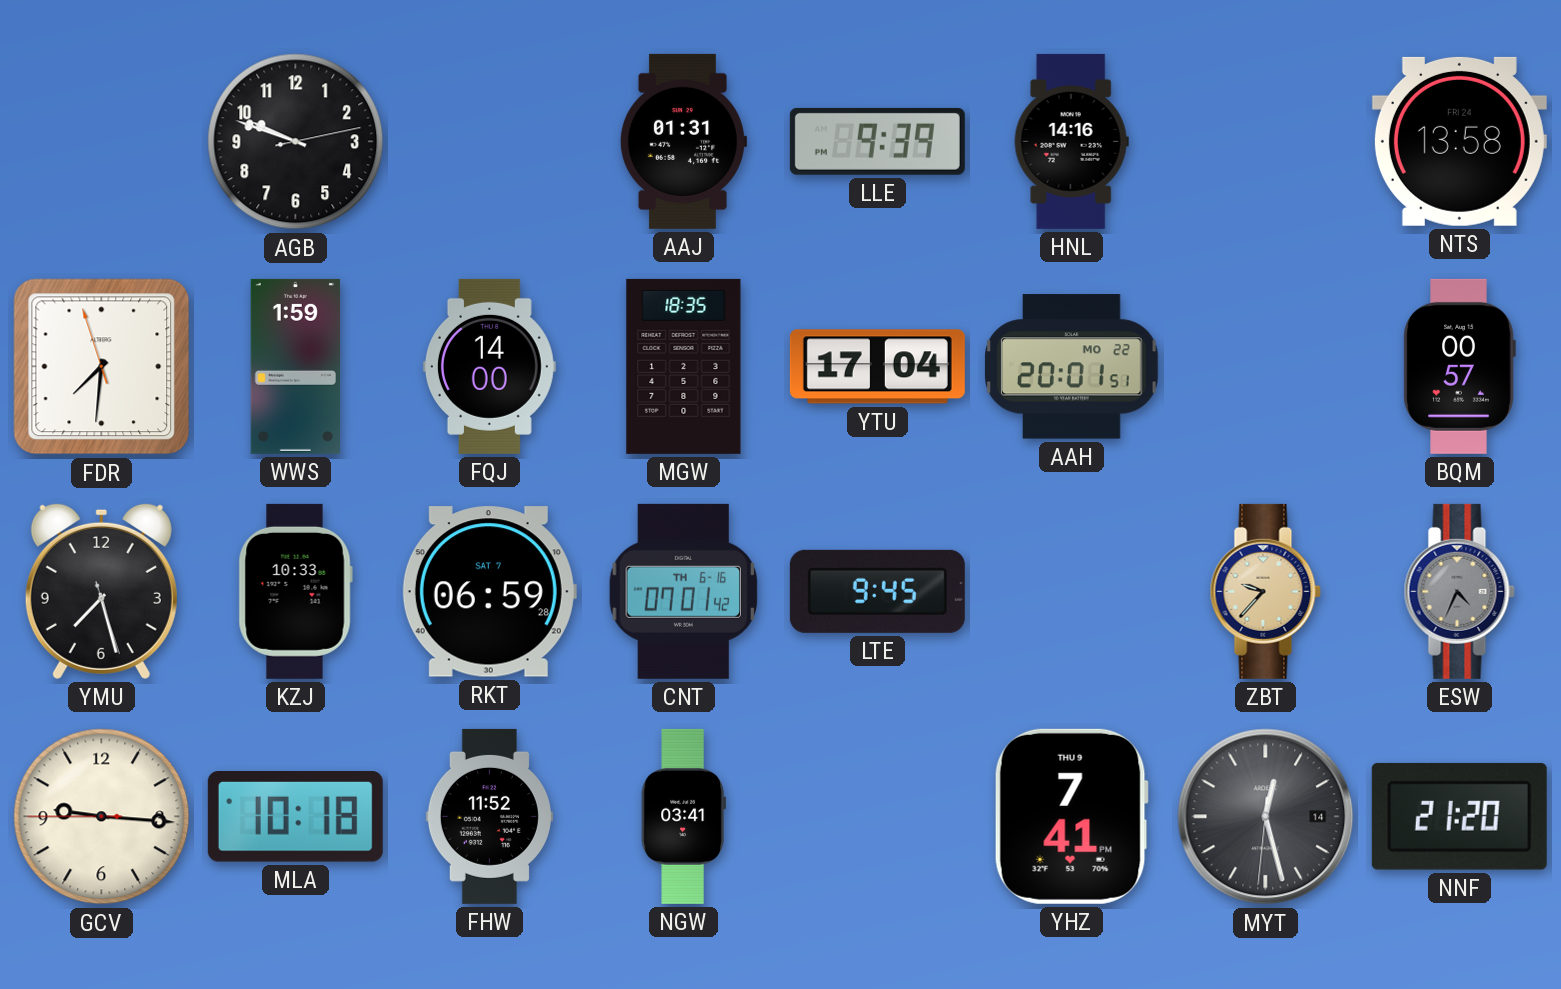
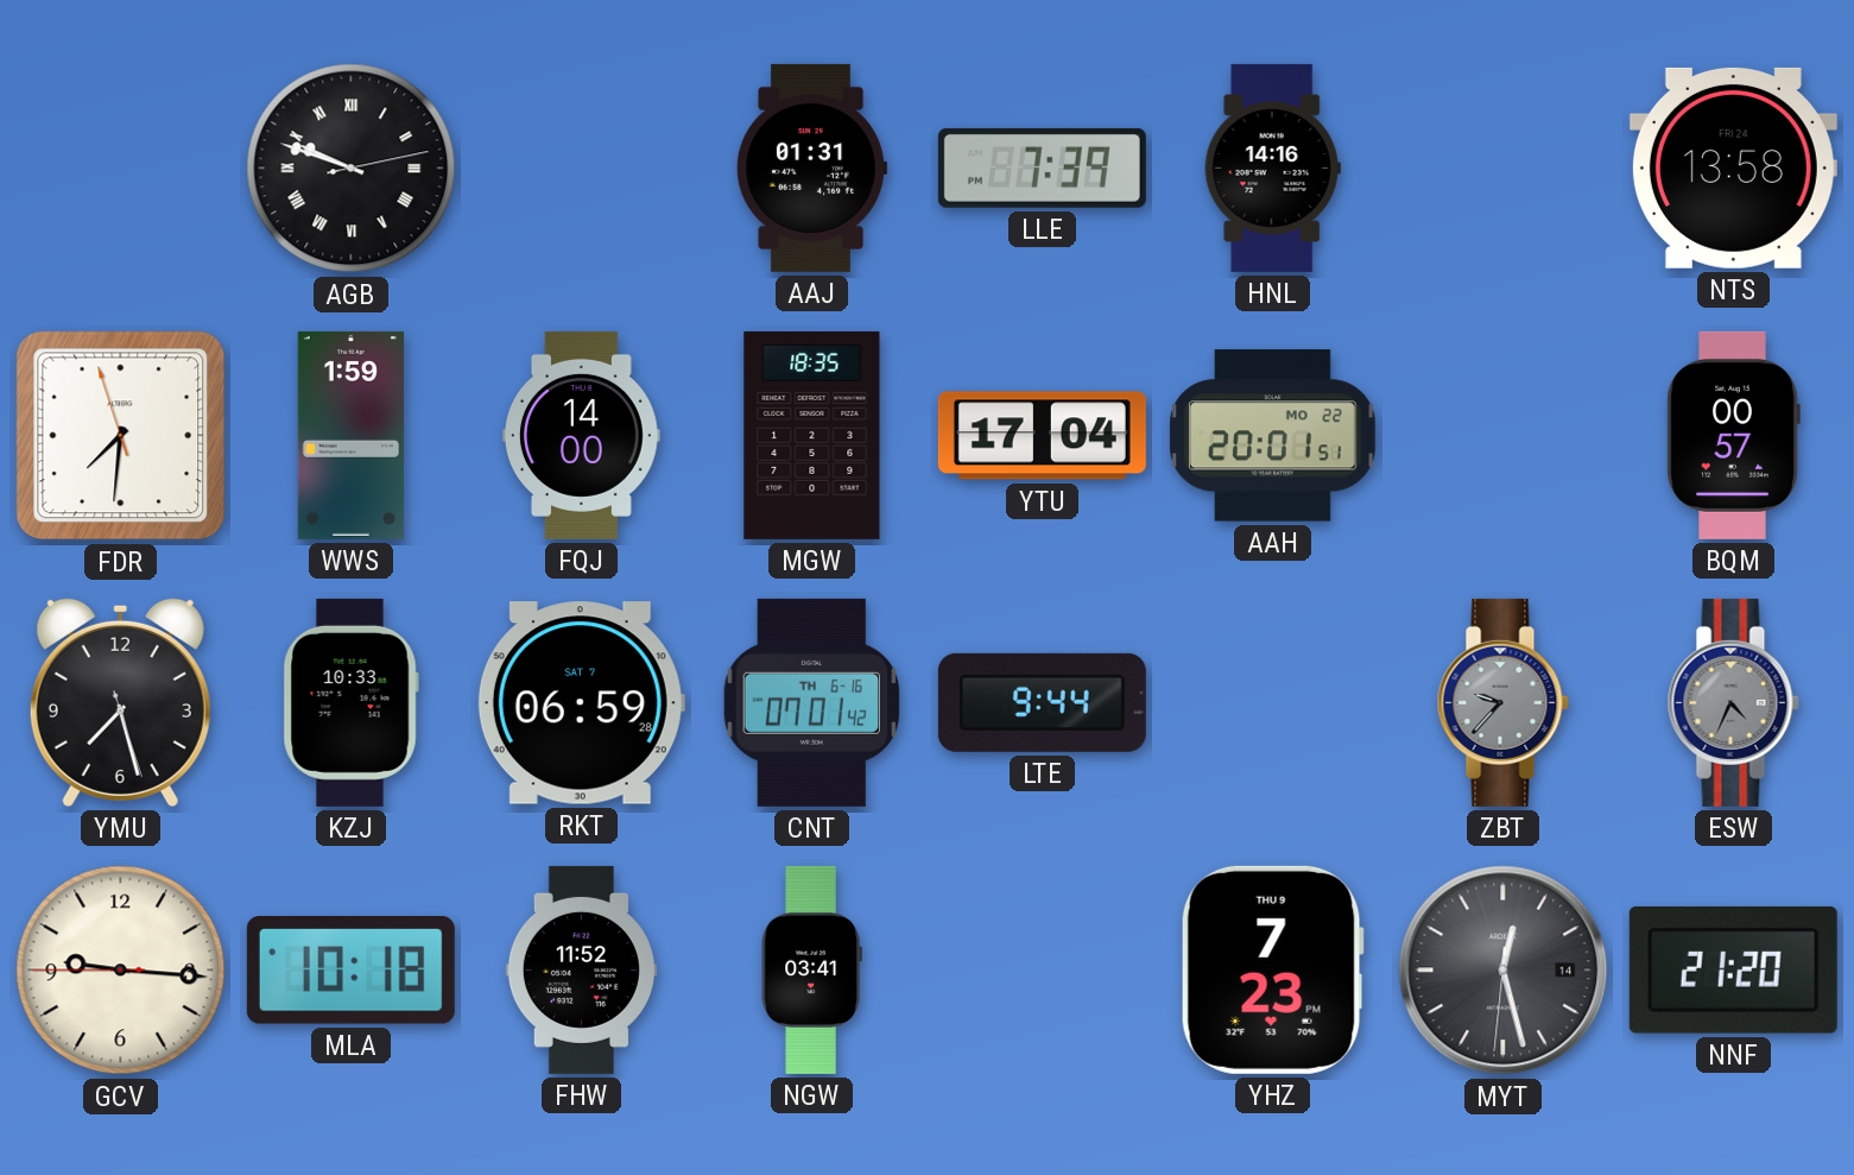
AGB numerals: Arabic -> Roman
LLE: 9:39 -> 7:39
LTE: 9:45 -> 9:44
ZBT dial: champagne -> grey
YHZ: 7:41 -> 7:23
